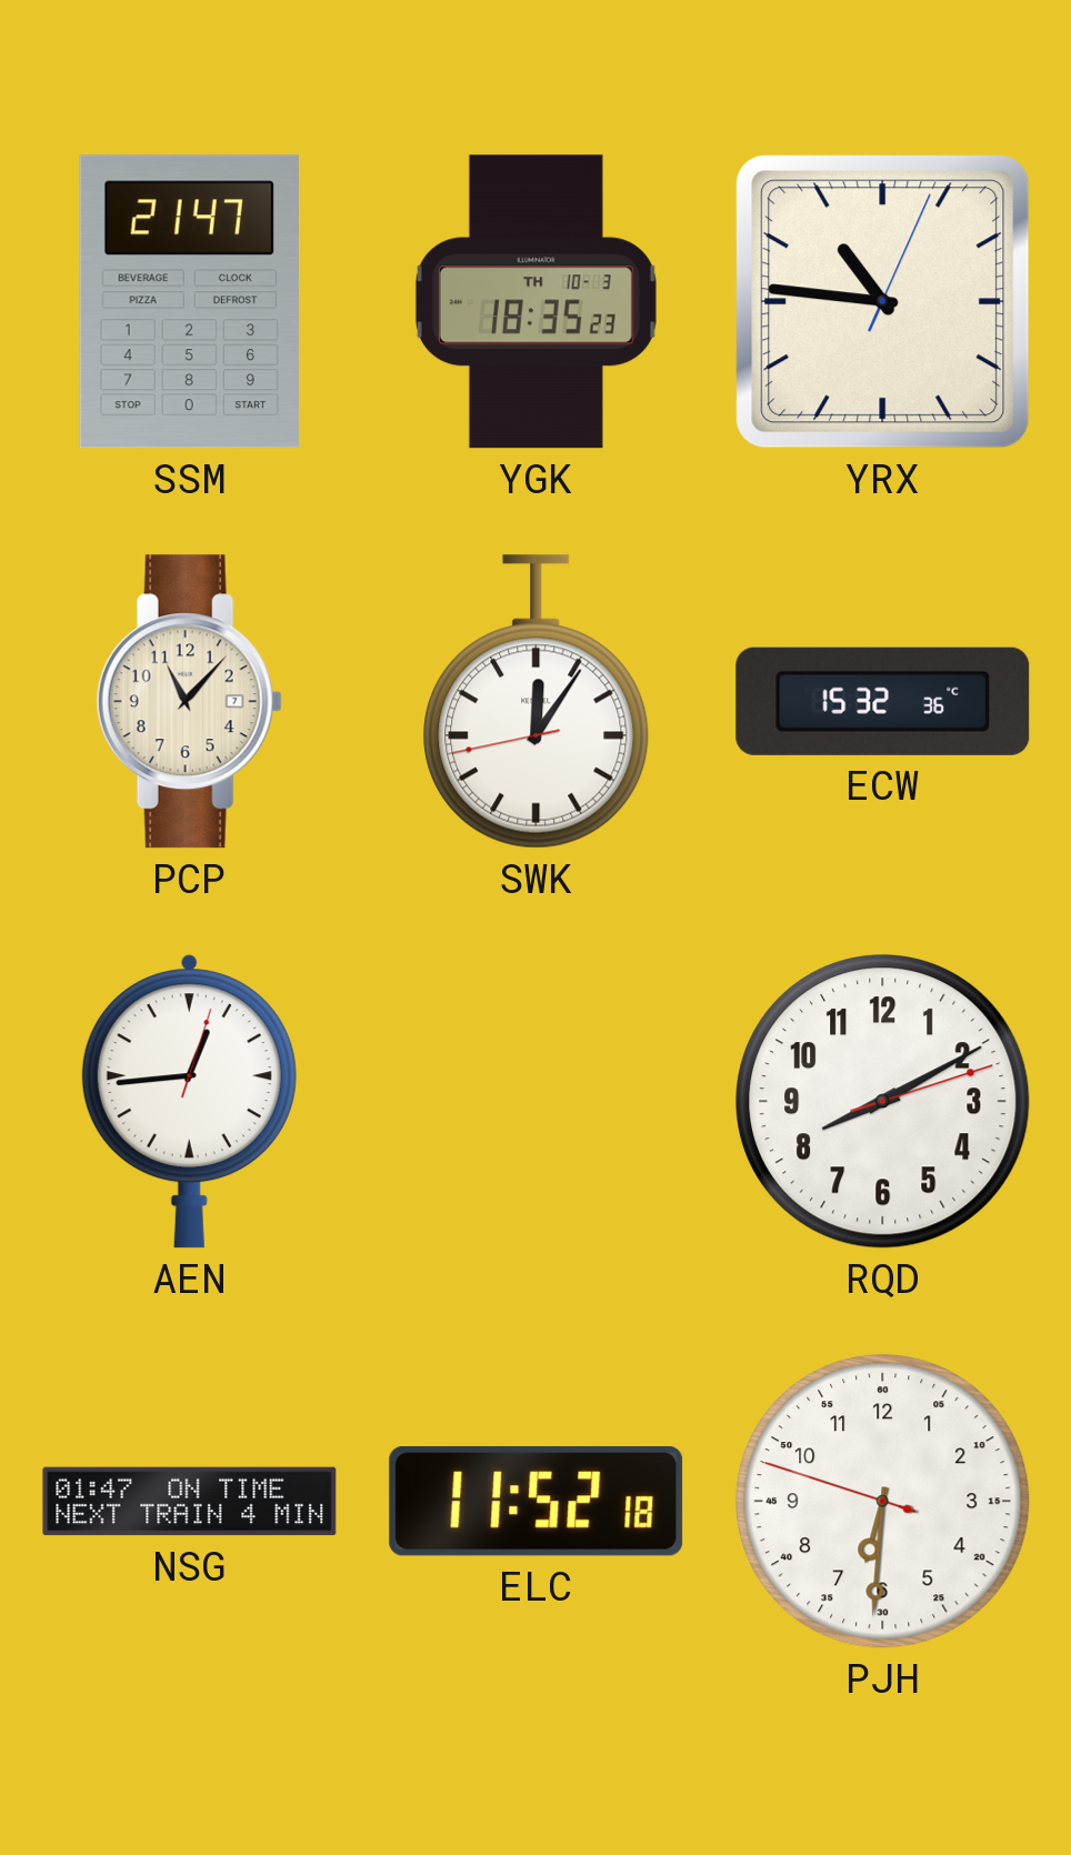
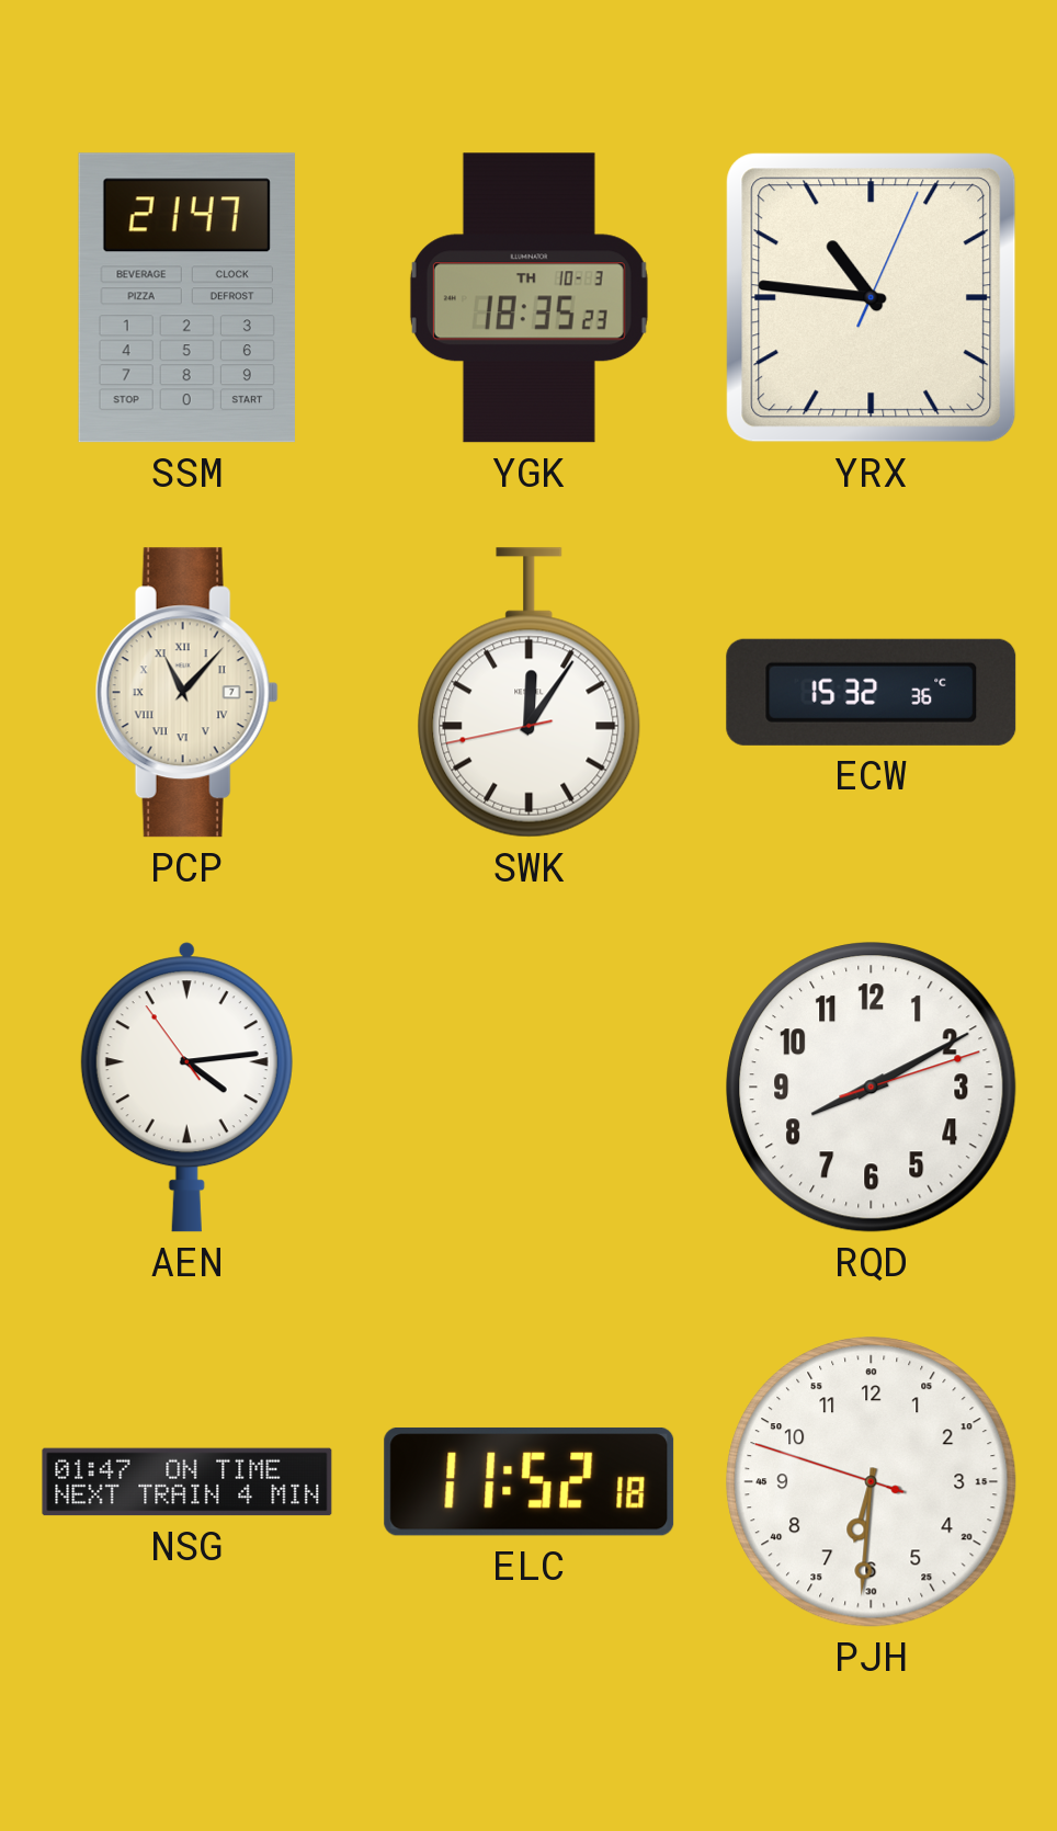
PCP numerals: Arabic -> Roman
AEN: 12:44 -> 4:13
